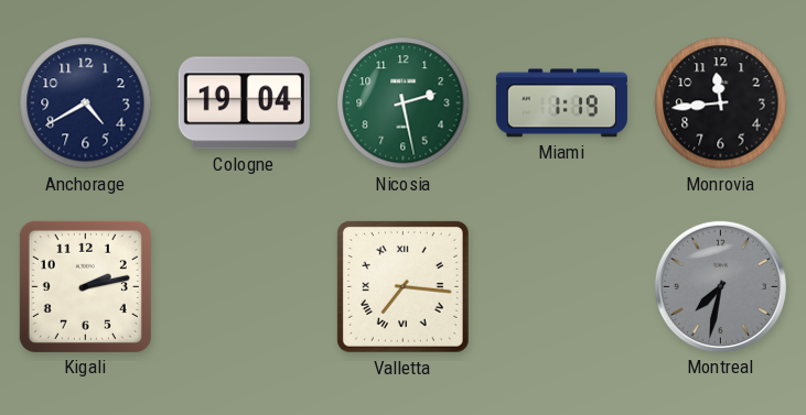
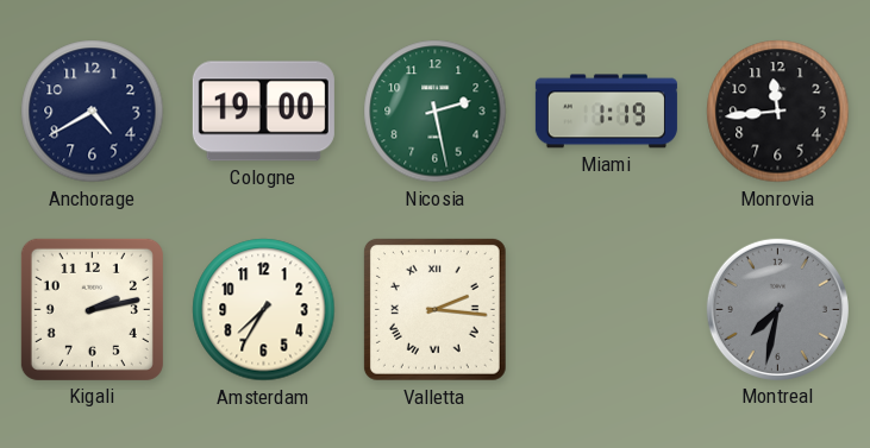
Cologne: 19:04 -> 19:00
Amsterdam: none -> 7:35
Valletta: 7:16 -> 2:16
